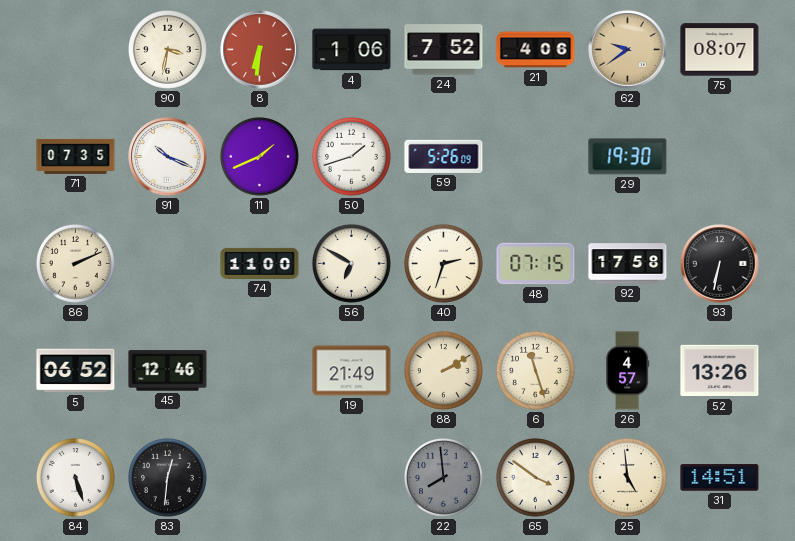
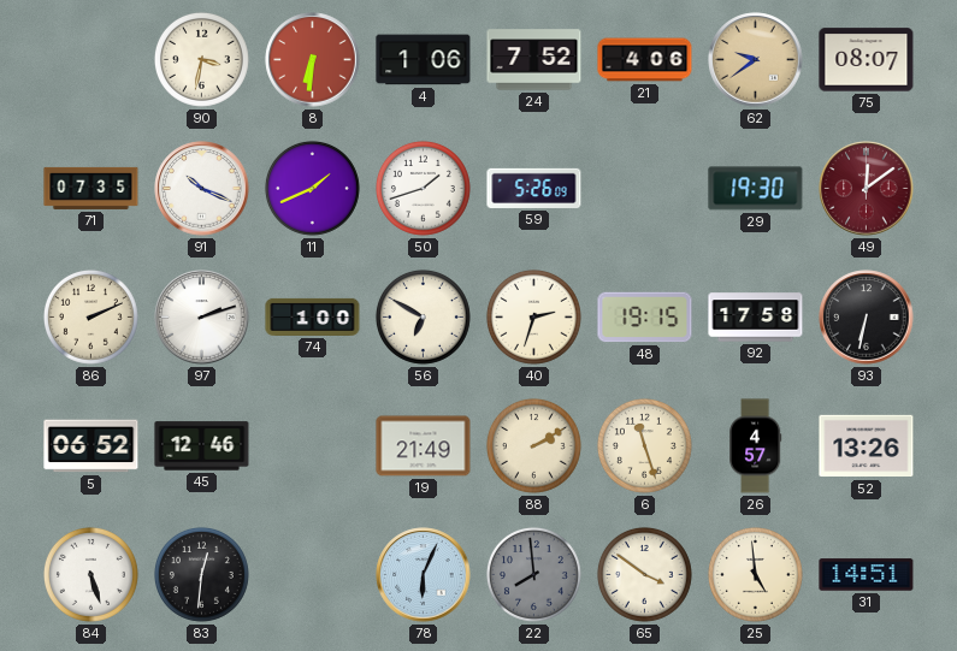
49: none -> 12:09
97: none -> 2:12
74: 11:00 -> 1:00
48: 07:15 -> 19:15
78: none -> 6:04
